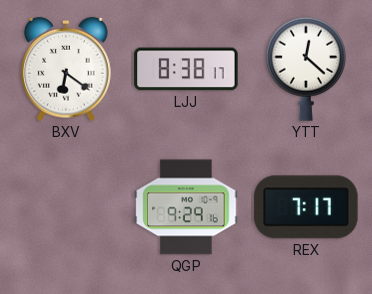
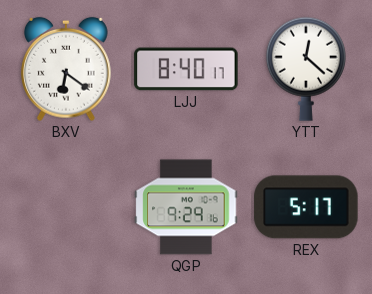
LJJ: 8:38 -> 8:40
REX: 7:17 -> 5:17
